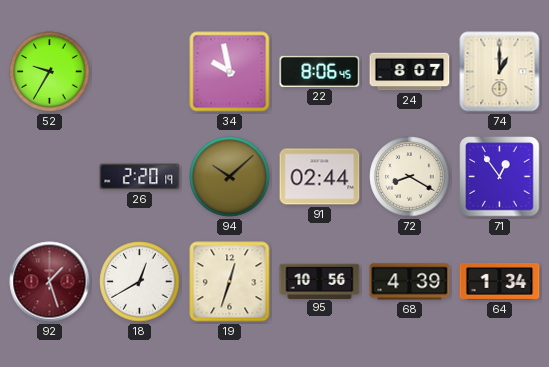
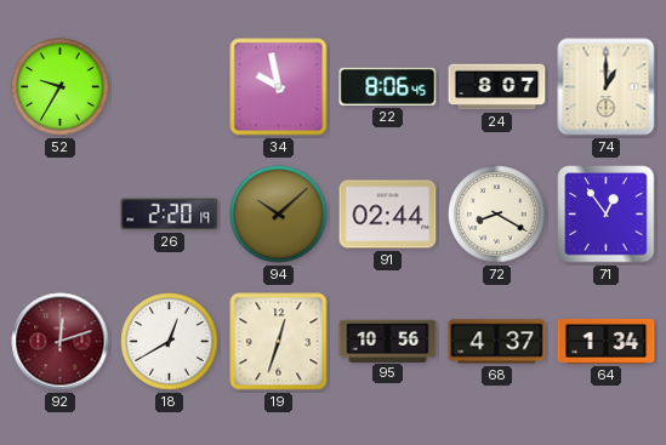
92: 1:27 -> 12:12
68: 4:39 -> 4:37
